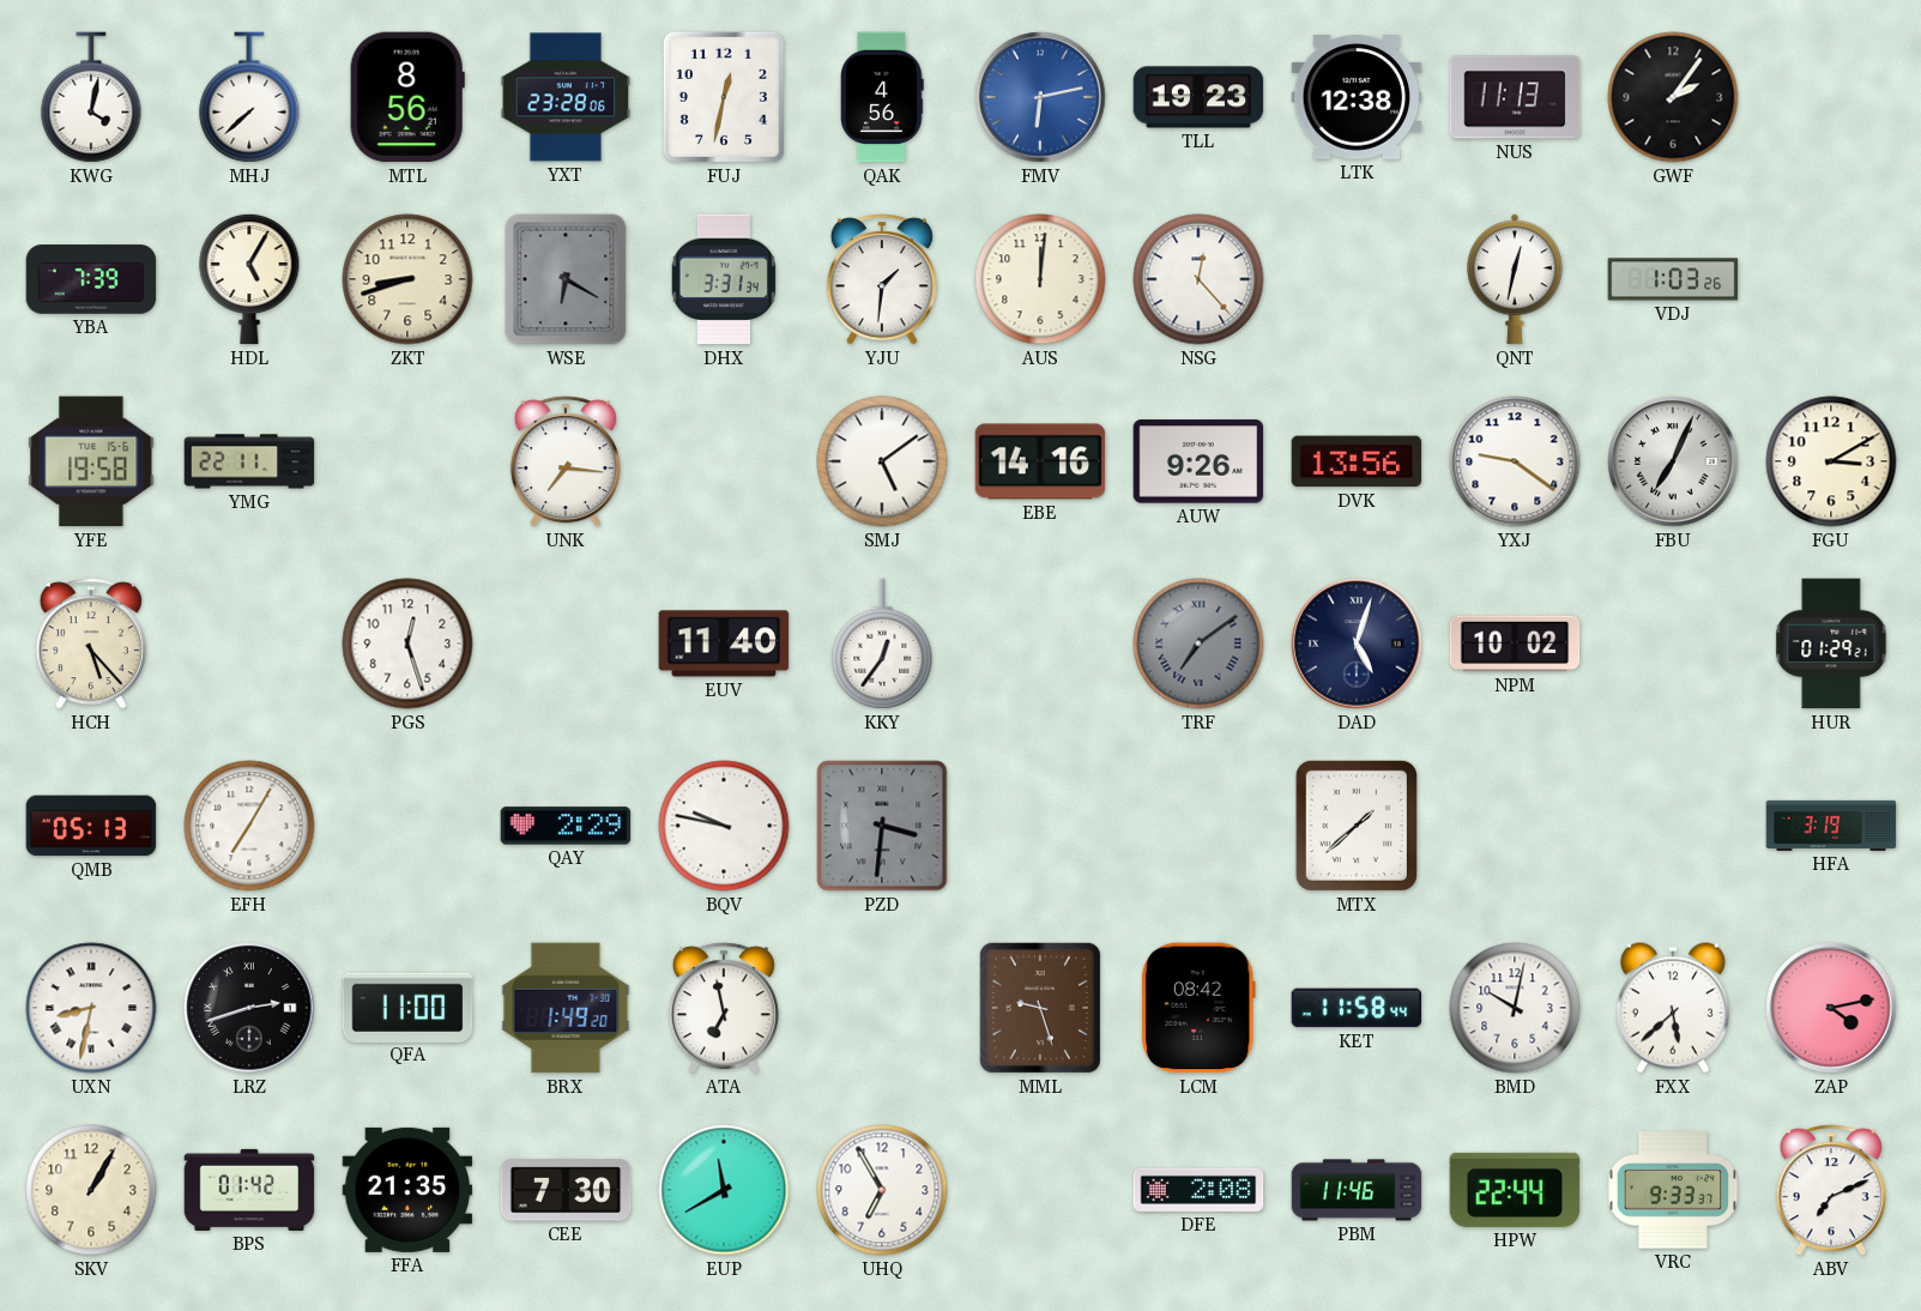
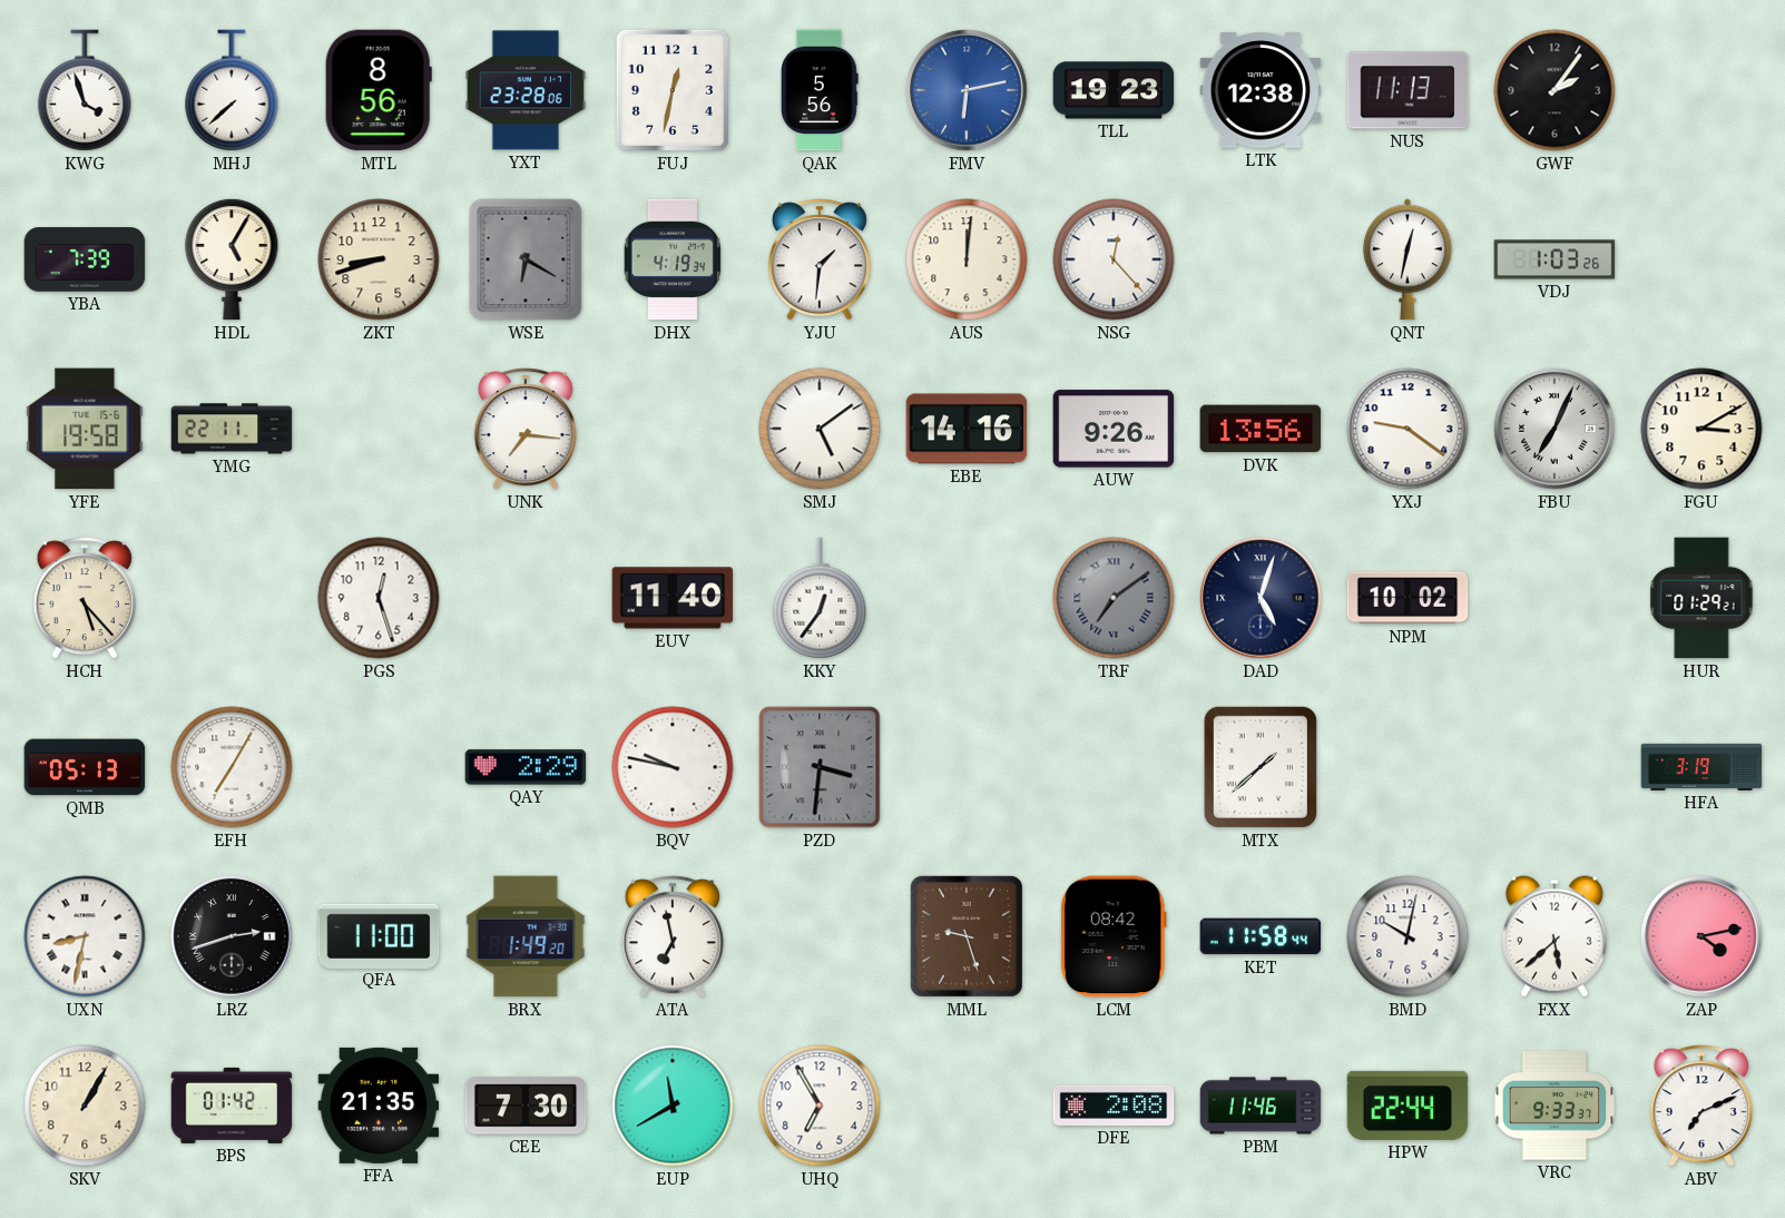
KWG: 4:02 -> 3:57
QAK: 4:56 -> 5:56
DHX: 3:31 -> 4:19
